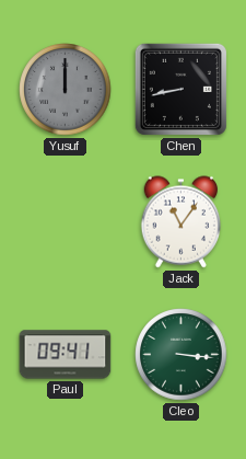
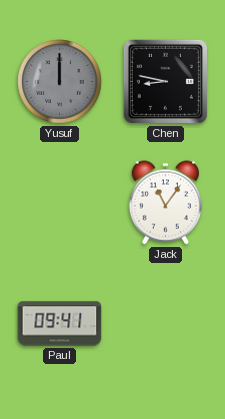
Chen: 8:43 -> 8:47
Cleo: 3:16 -> none
